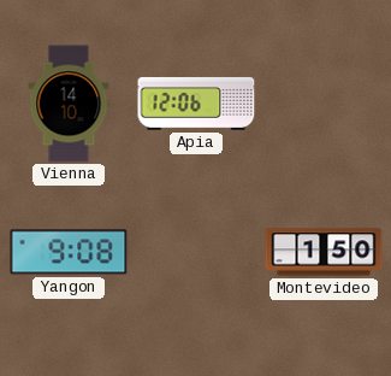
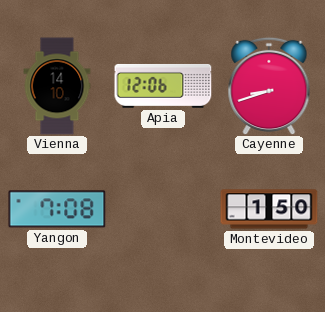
Cayenne: none -> 8:42
Yangon: 9:08 -> 7:08
